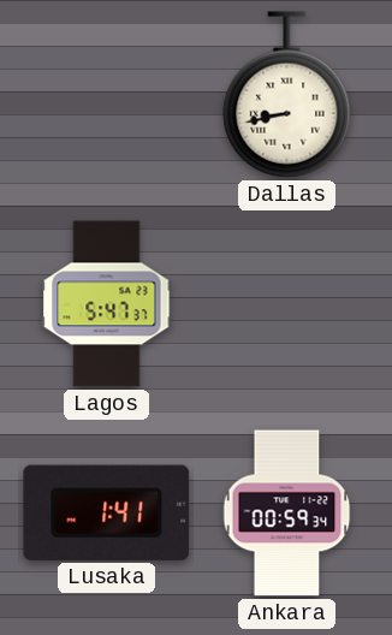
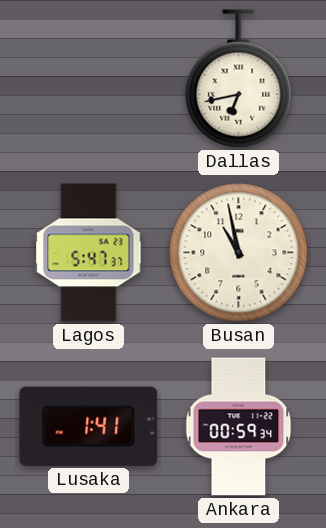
Dallas: 8:43 -> 6:43
Busan: none -> 10:58
